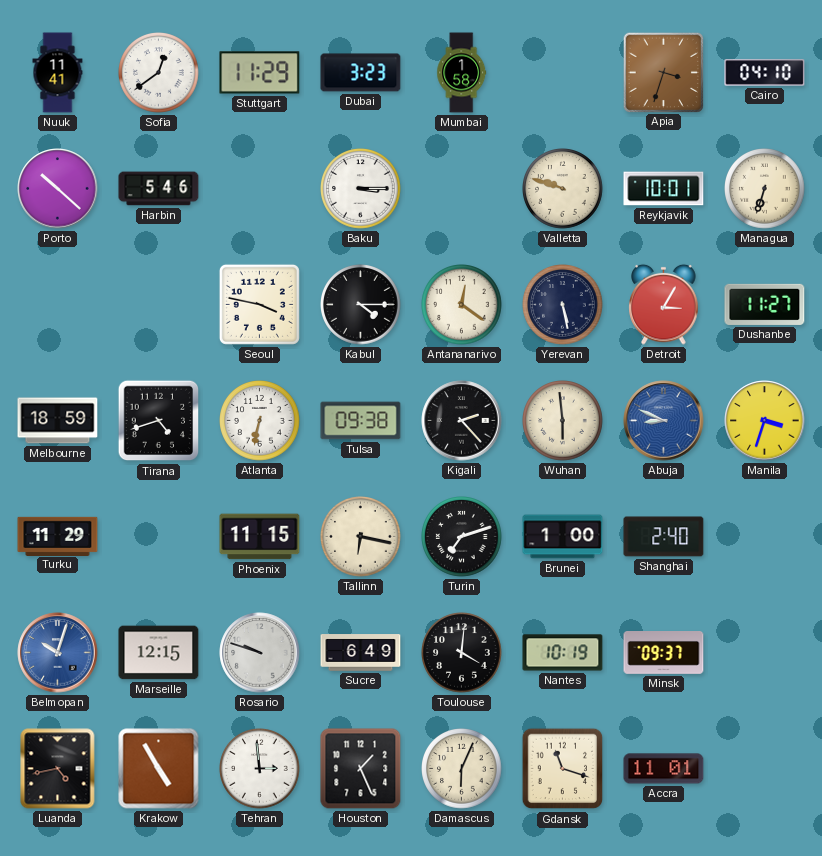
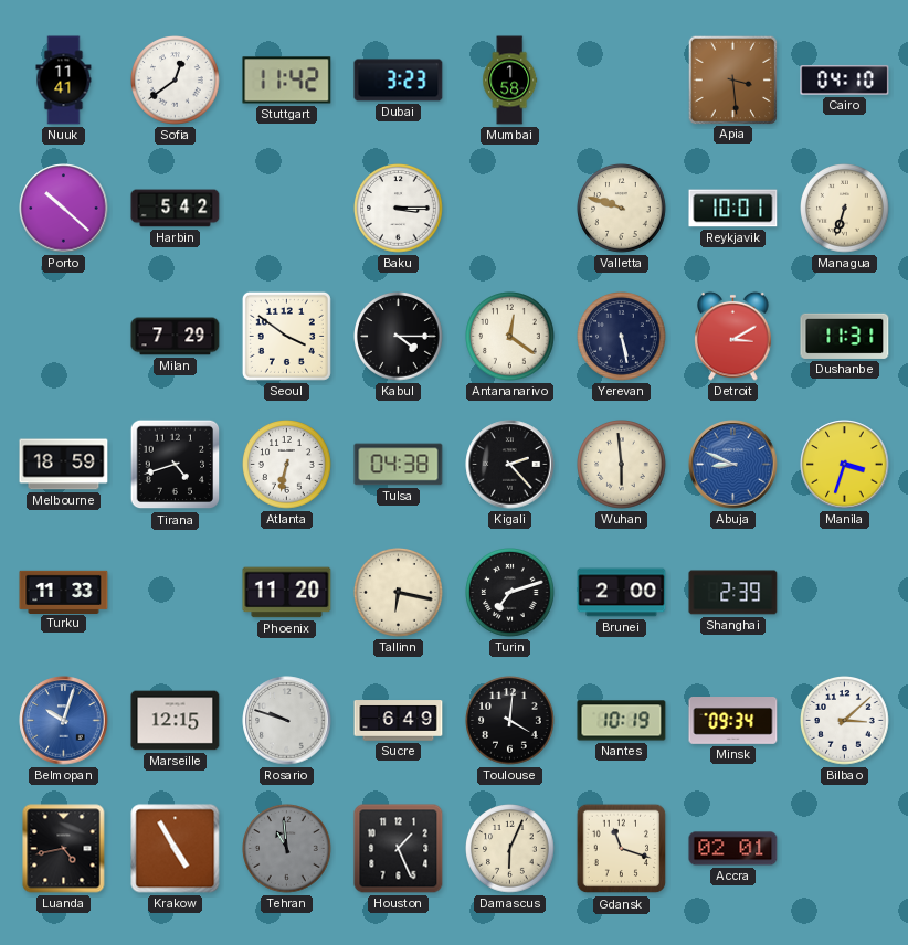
Stuttgart: 11:29 -> 11:42
Apia: 3:33 -> 3:29
Harbin: 5:46 -> 5:42
Milan: none -> 7:29
Seoul: 3:47 -> 3:51
Detroit: 3:05 -> 3:10
Dushanbe: 11:27 -> 11:31
Tulsa: 09:38 -> 04:38
Turku: 11:29 -> 11:33
Phoenix: 11:15 -> 11:20
Brunei: 1:00 -> 2:00
Shanghai: 2:40 -> 2:39
Minsk: 09:37 -> 09:34
Bilbao: none -> 3:08
Tehran: 2:59 -> 10:59
Tehran dial: white -> grey
Accra: 11:01 -> 02:01
